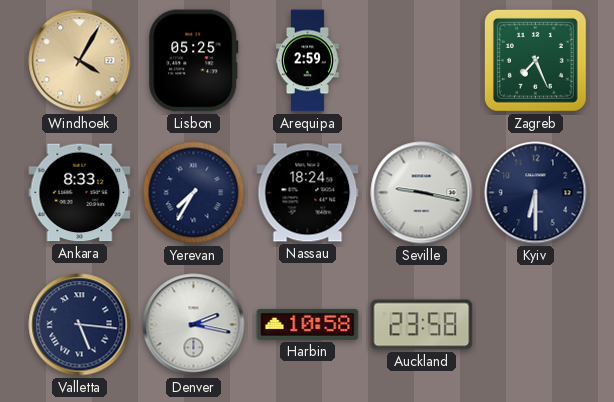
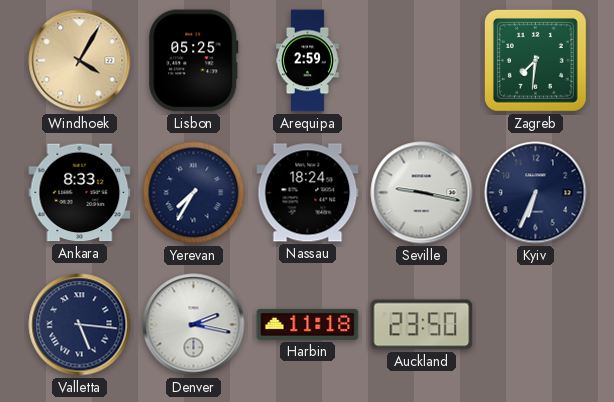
Zagreb: 7:26 -> 7:31
Kyiv: 6:30 -> 6:34
Harbin: 10:58 -> 11:18
Auckland: 23:58 -> 23:50
